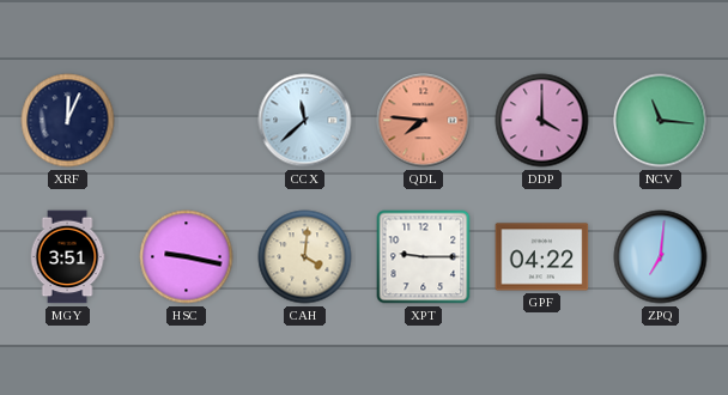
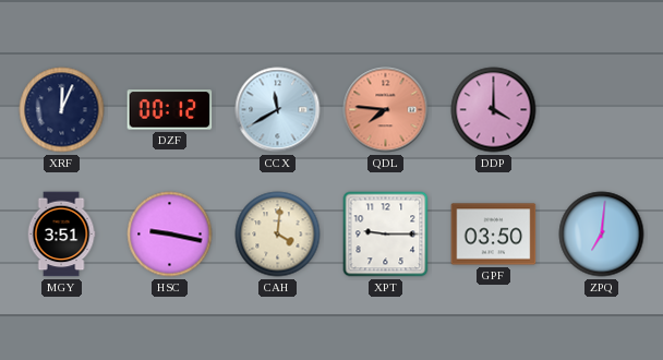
DZF: none -> 00:12
CCX: 11:38 -> 11:40
NCV: 11:16 -> none
GPF: 04:22 -> 03:50
